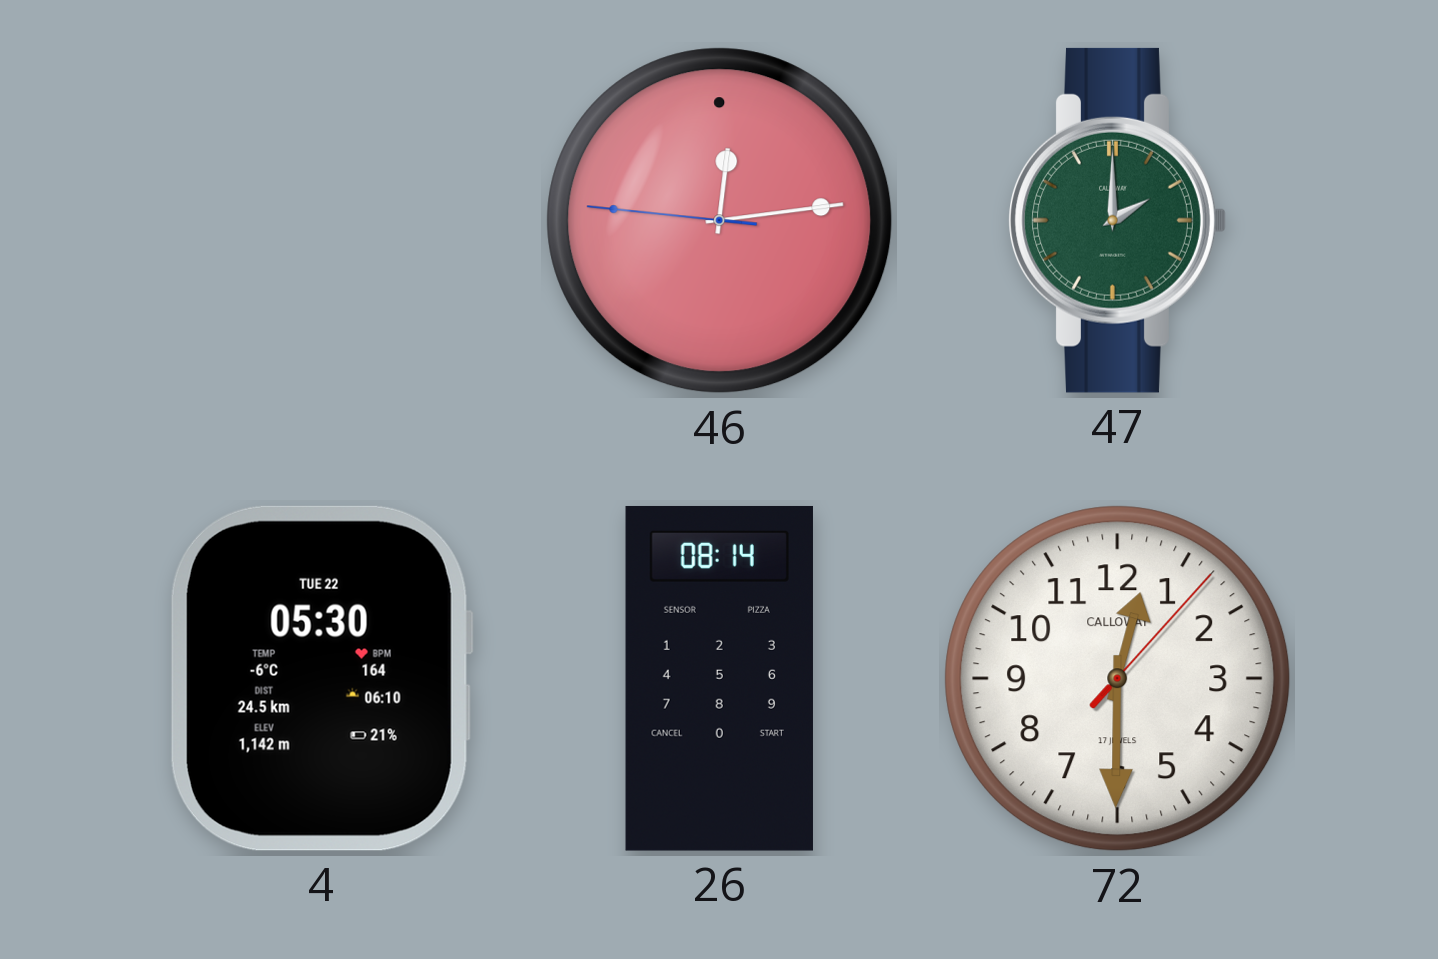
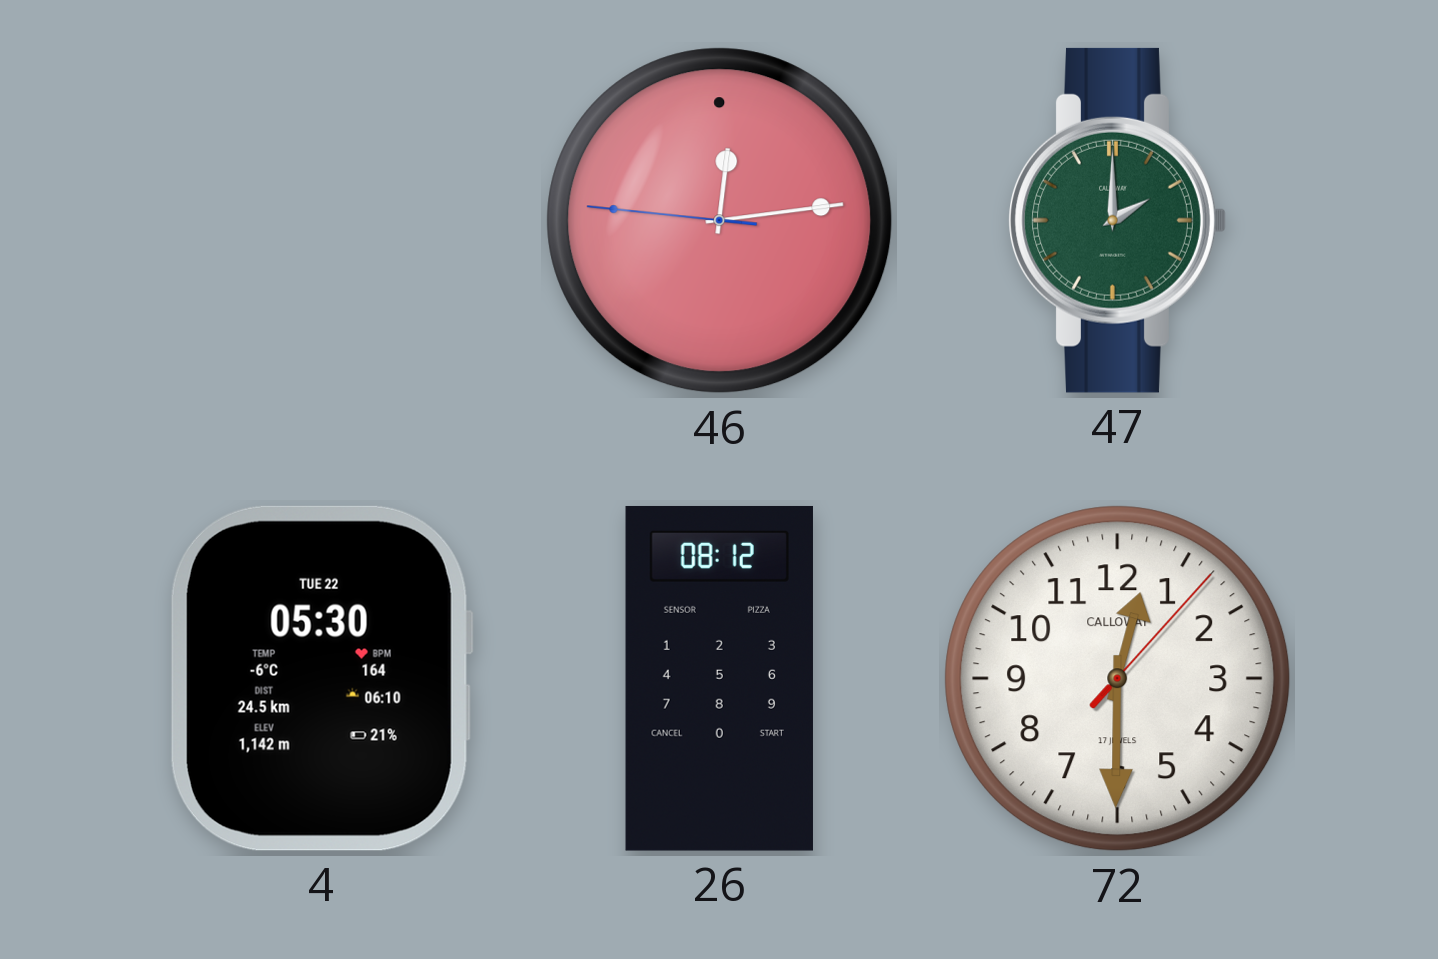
26: 08:14 -> 08:12
